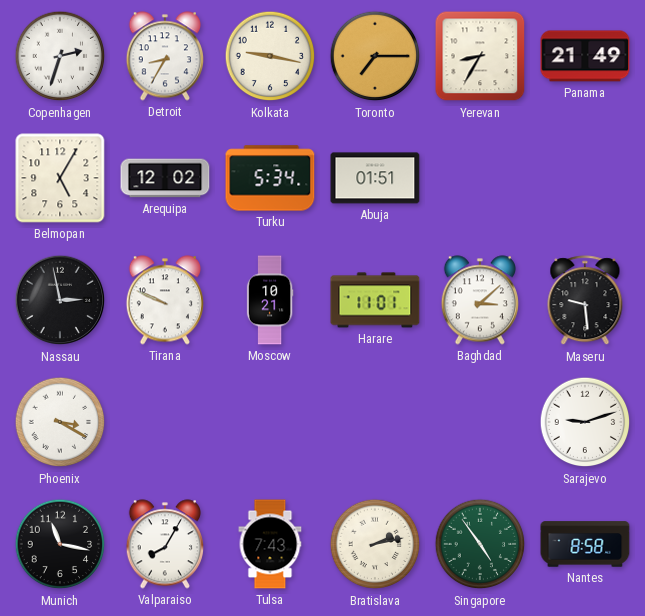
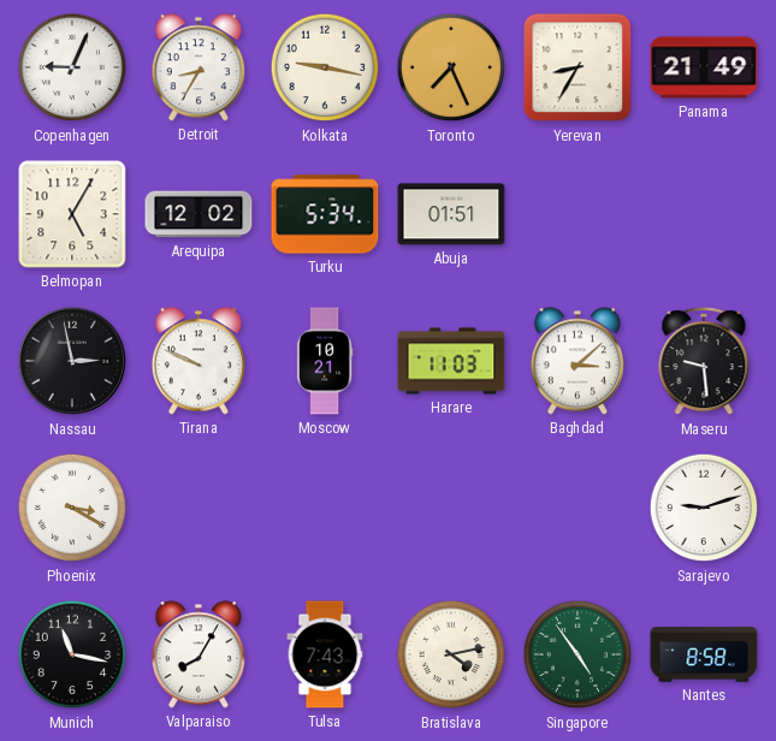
Copenhagen: 2:33 -> 9:04
Toronto: 7:15 -> 7:26
Harare: 11:01 -> 11:03
Bratislava: 2:13 -> 4:13
